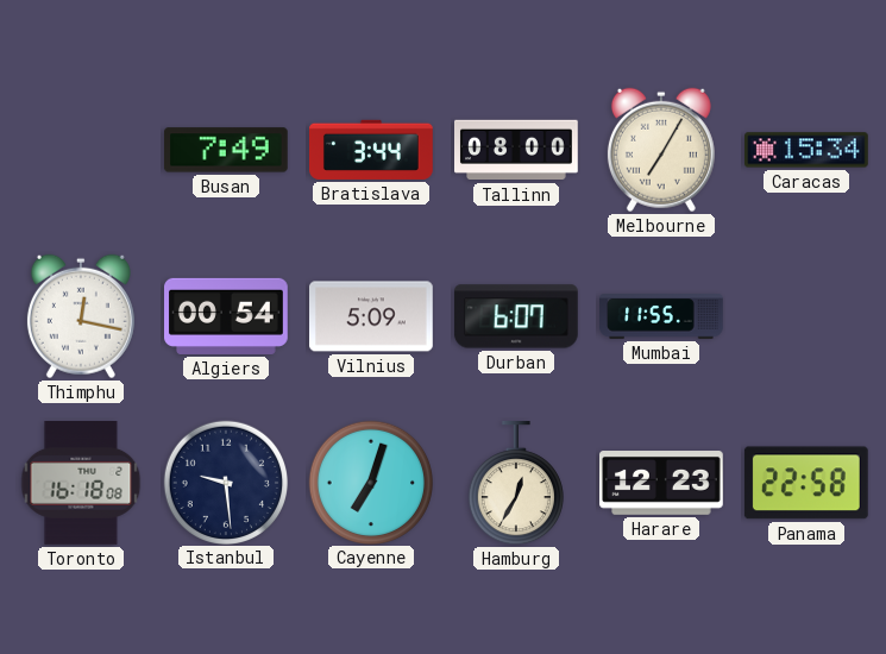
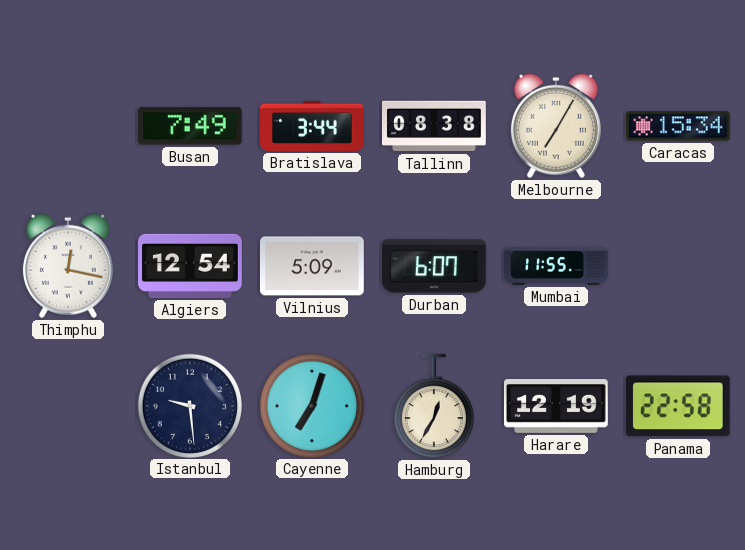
Tallinn: 08:00 -> 08:38
Algiers: 00:54 -> 12:54
Toronto: 16:18 -> none
Harare: 12:23 -> 12:19
